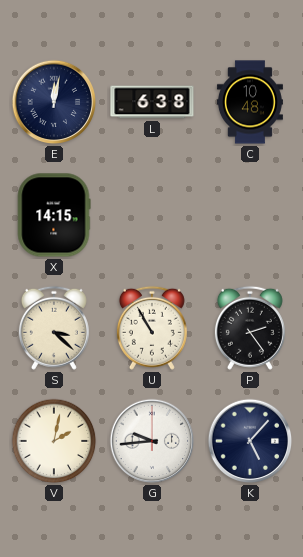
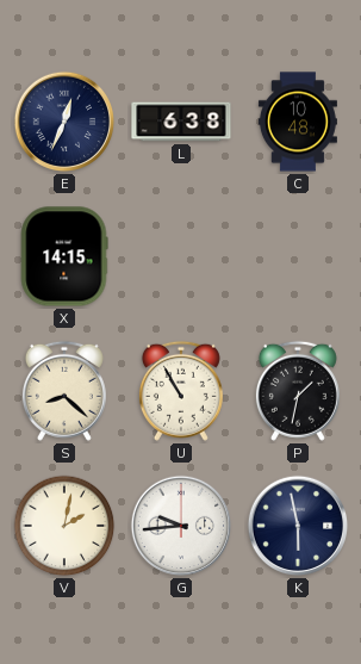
E: 12:02 -> 12:34
S: 3:22 -> 8:22
P: 2:24 -> 1:32
K: 5:07 -> 5:58
